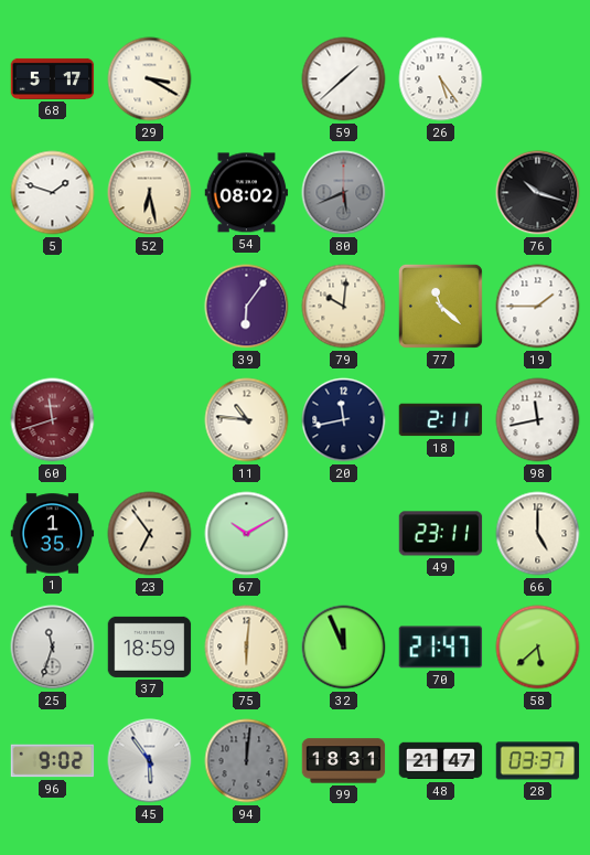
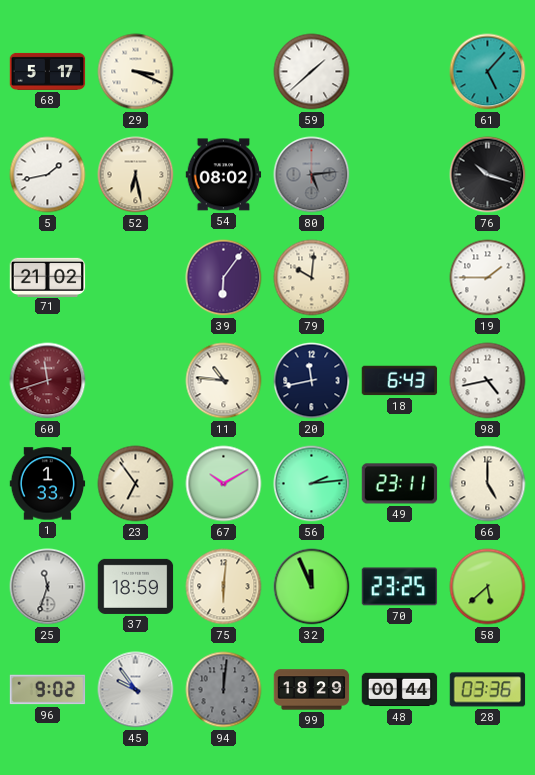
29: 3:20 -> 3:19
26: 5:24 -> none
61: none -> 5:07
5: 1:48 -> 1:43
80: 5:41 -> 5:14
71: none -> 21:02
77: 11:22 -> none
18: 2:11 -> 6:43
98: 11:43 -> 4:43
1: 1:35 -> 1:33
56: none -> 2:14
70: 21:47 -> 23:25
45: 5:54 -> 9:54
99: 18:31 -> 18:29
48: 21:47 -> 00:44
28: 03:37 -> 03:36
